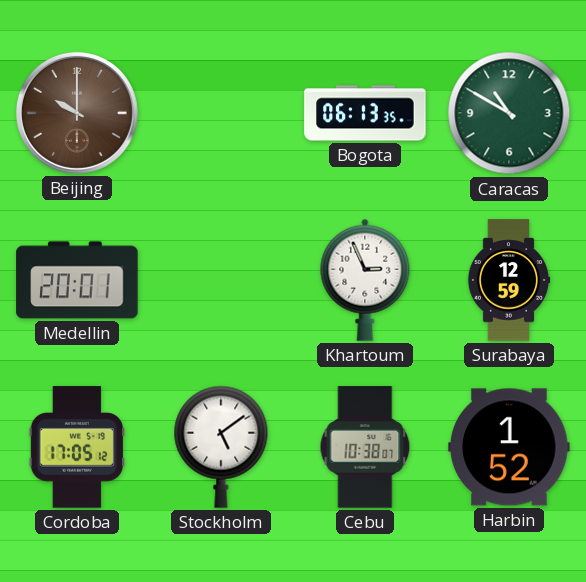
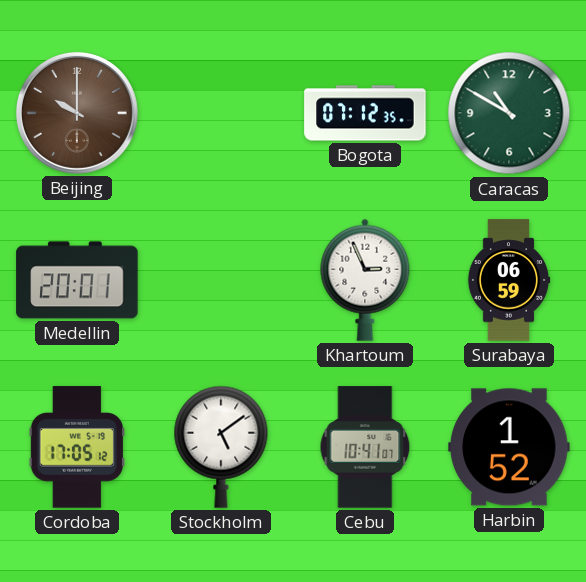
Bogota: 06:13 -> 07:12
Surabaya: 12:59 -> 06:59
Cebu: 10:38 -> 10:41
